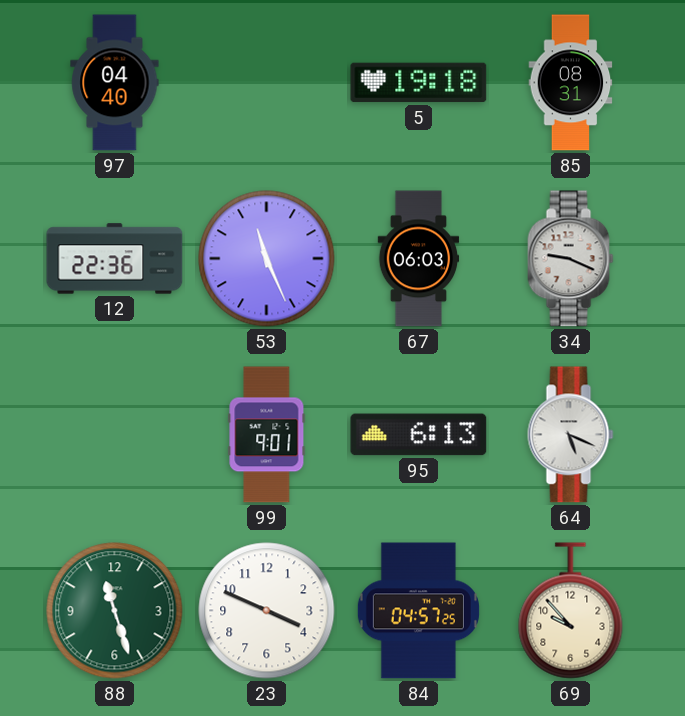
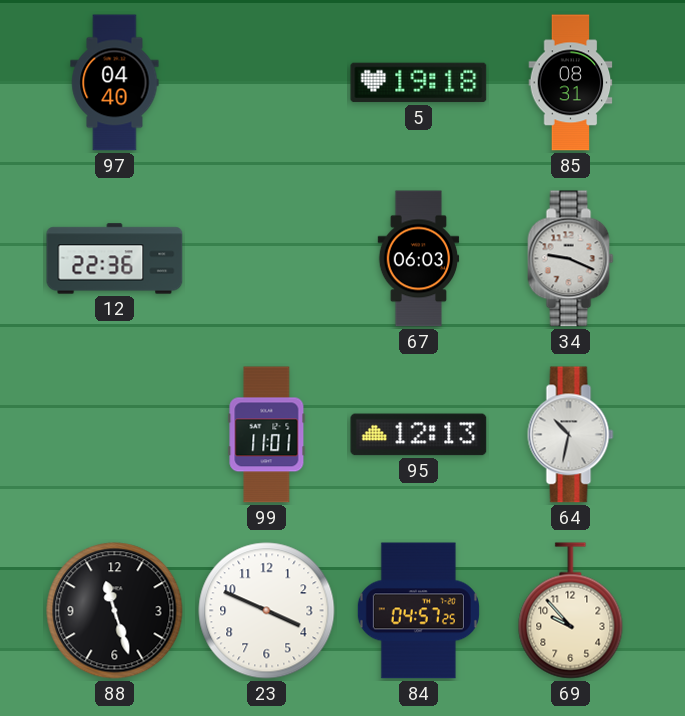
53: 11:26 -> none
99: 9:01 -> 11:01
95: 6:13 -> 12:13
64: 5:19 -> 10:32
88 dial: green -> black
